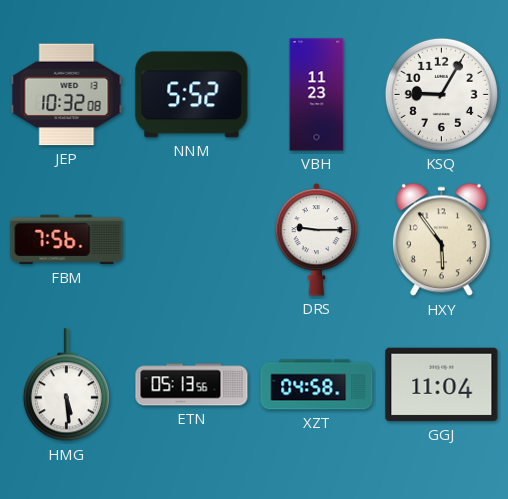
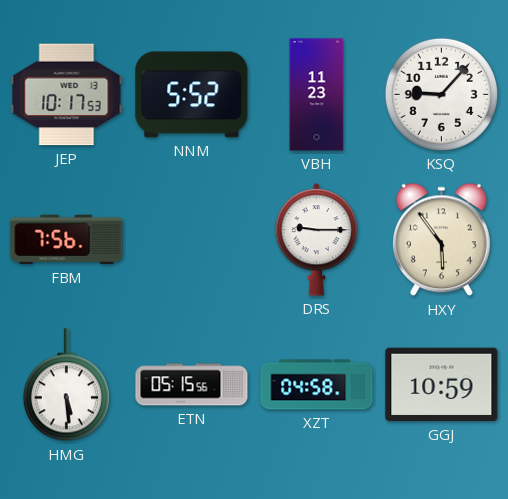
JEP: 10:32 -> 10:17
KSQ: 9:05 -> 9:07
ETN: 05:13 -> 05:15
GGJ: 11:04 -> 10:59
